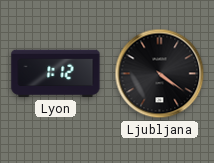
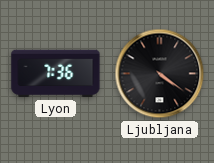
Lyon: 1:12 -> 7:36
